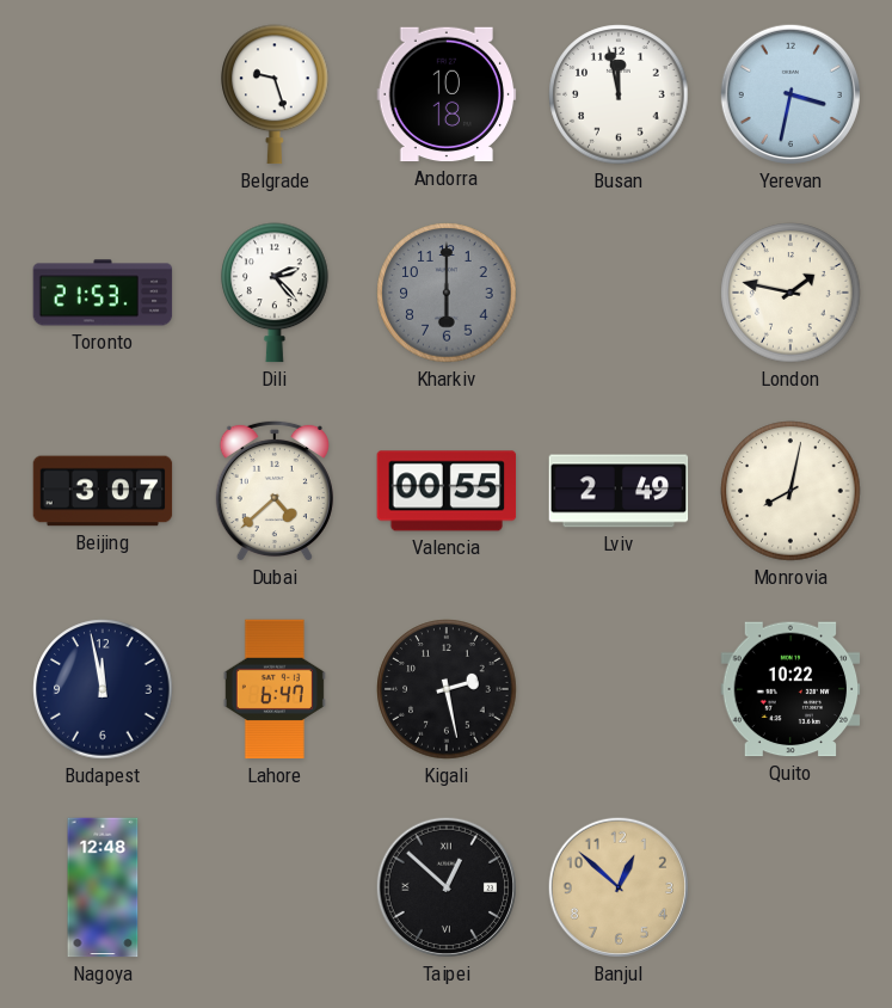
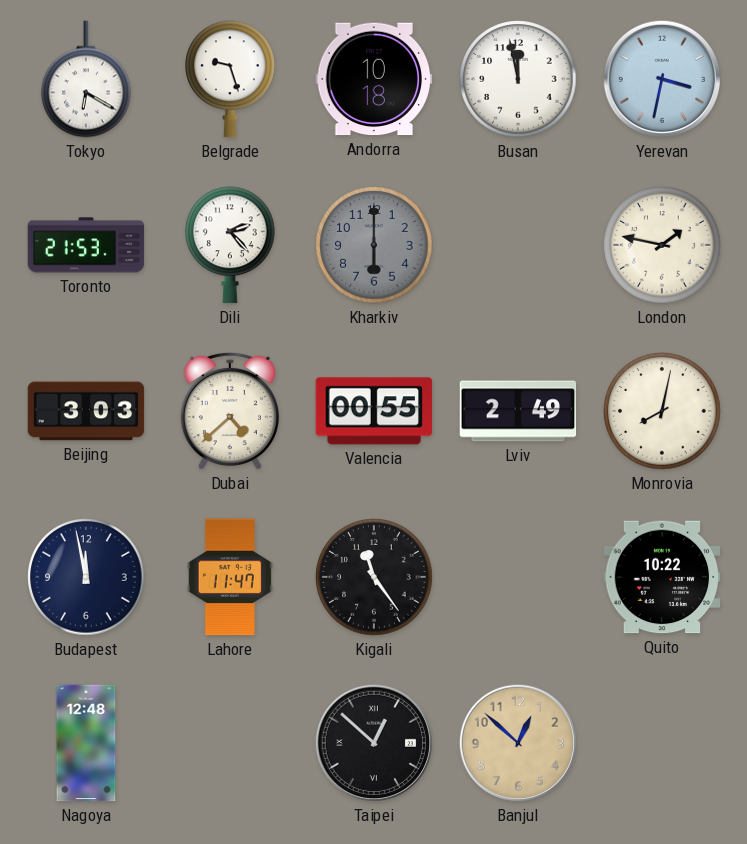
Tokyo: none -> 6:20
Beijing: 3:07 -> 3:03
Lahore: 6:47 -> 11:47
Kigali: 2:28 -> 11:24
